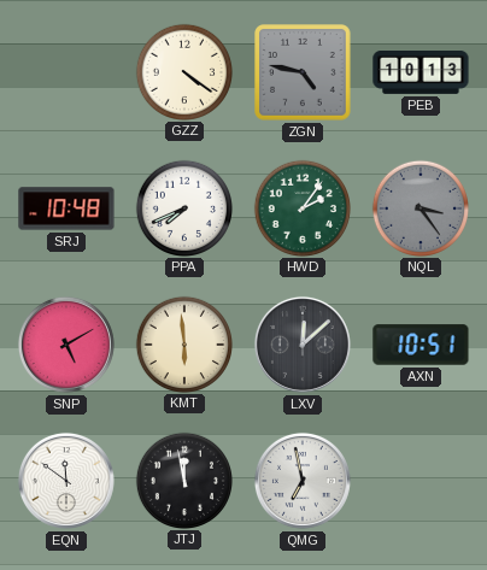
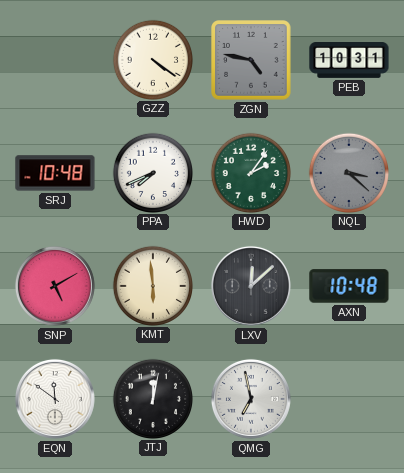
PEB: 10:13 -> 10:31
NQL: 3:24 -> 3:22
AXN: 10:51 -> 10:48
JTJ: 11:58 -> 12:02
